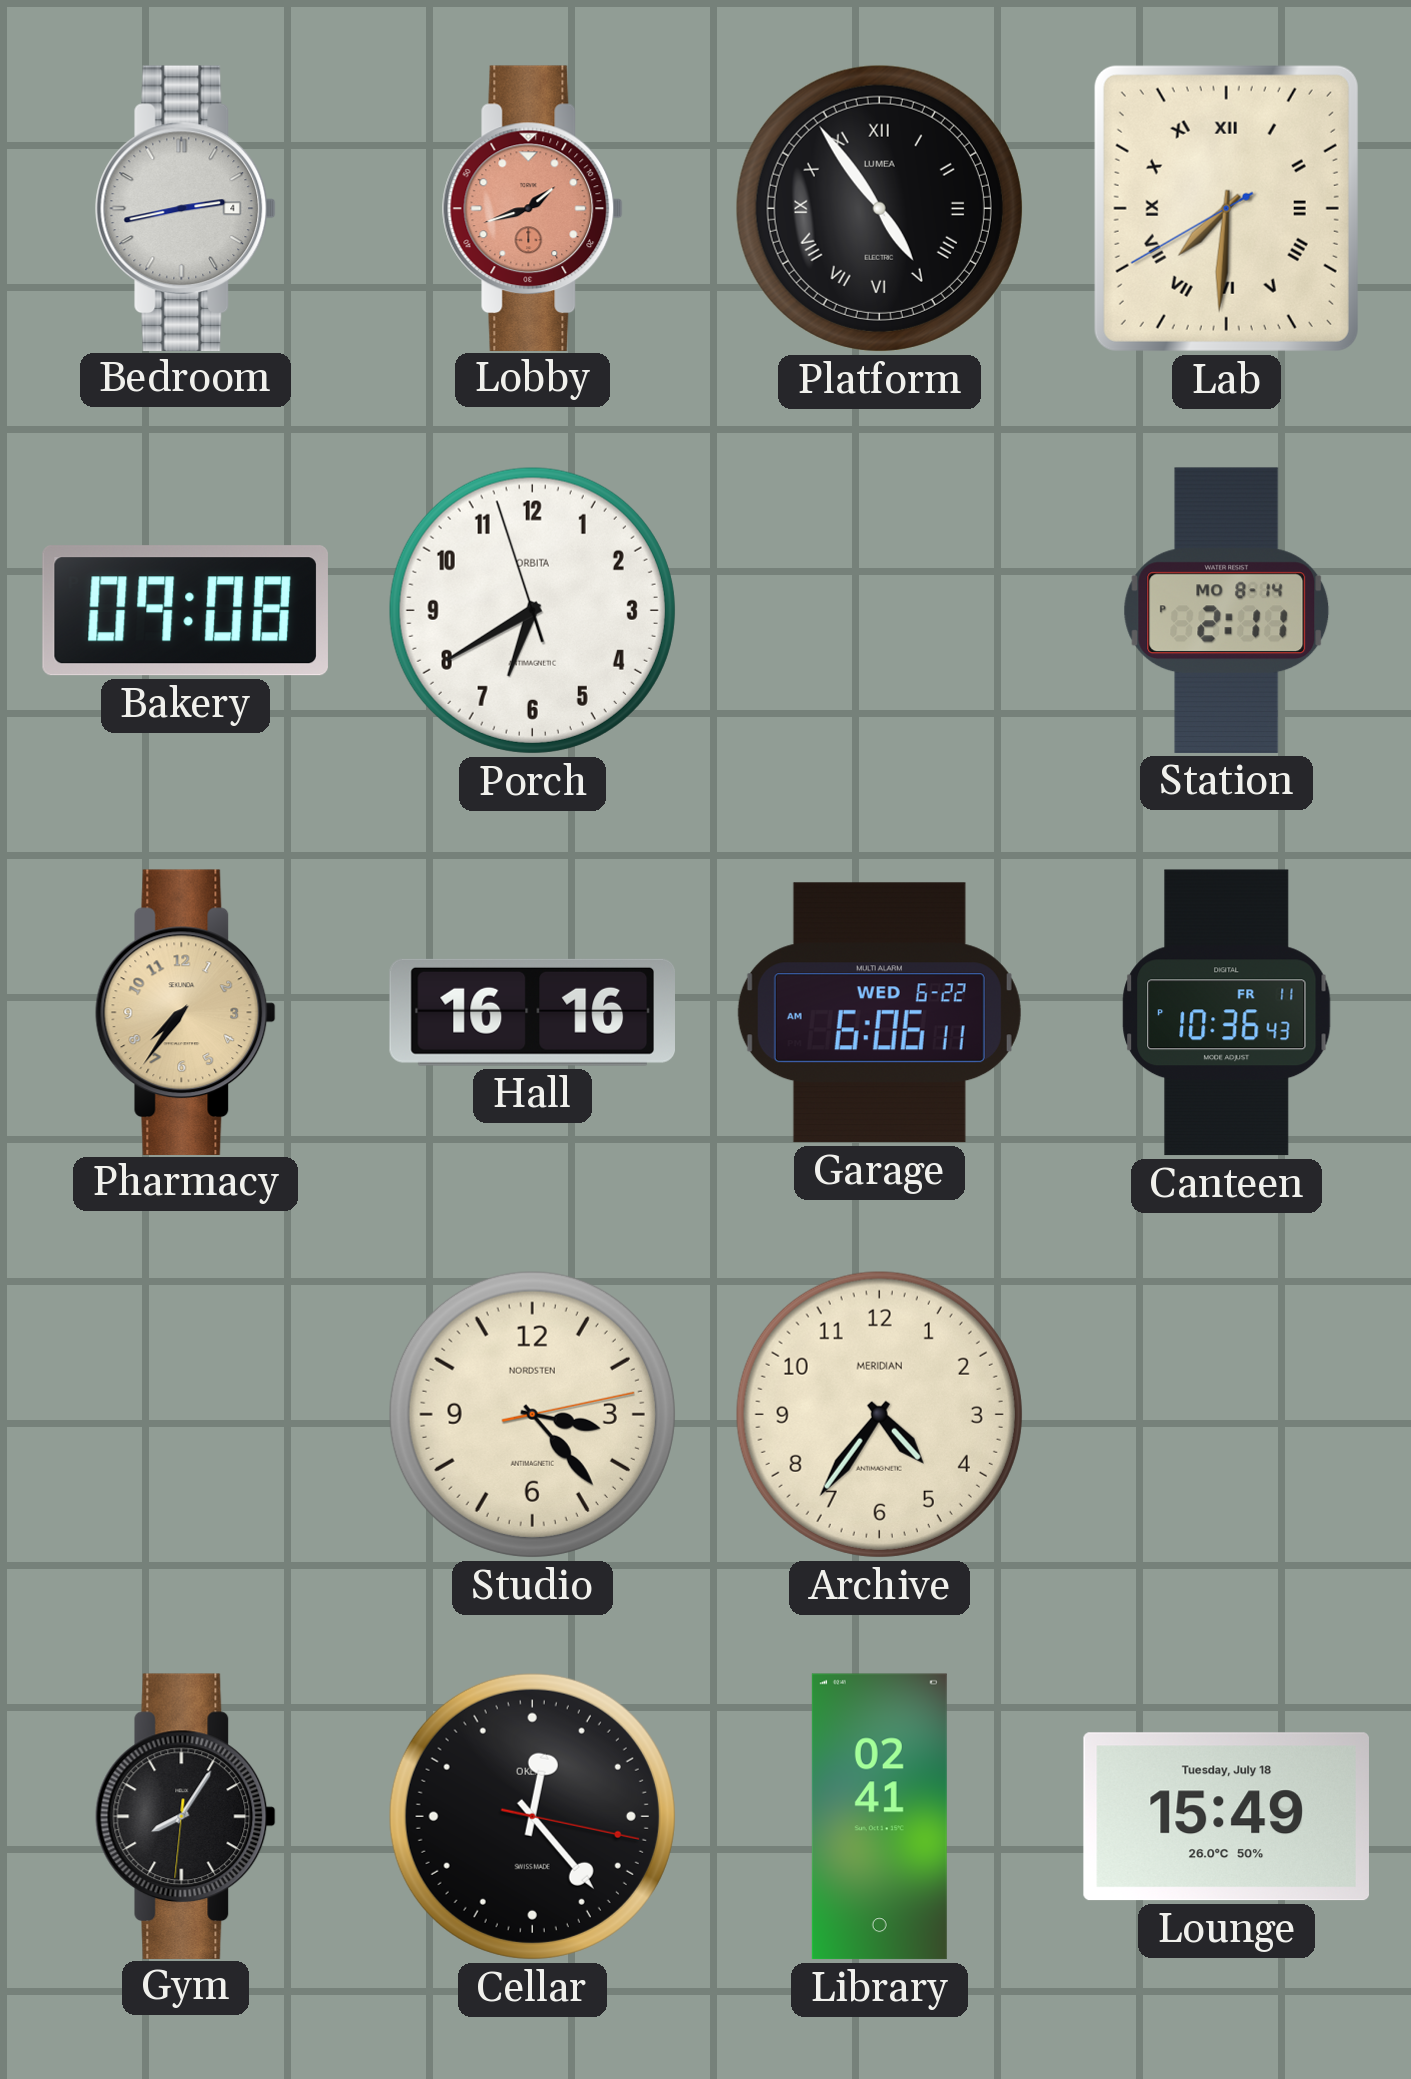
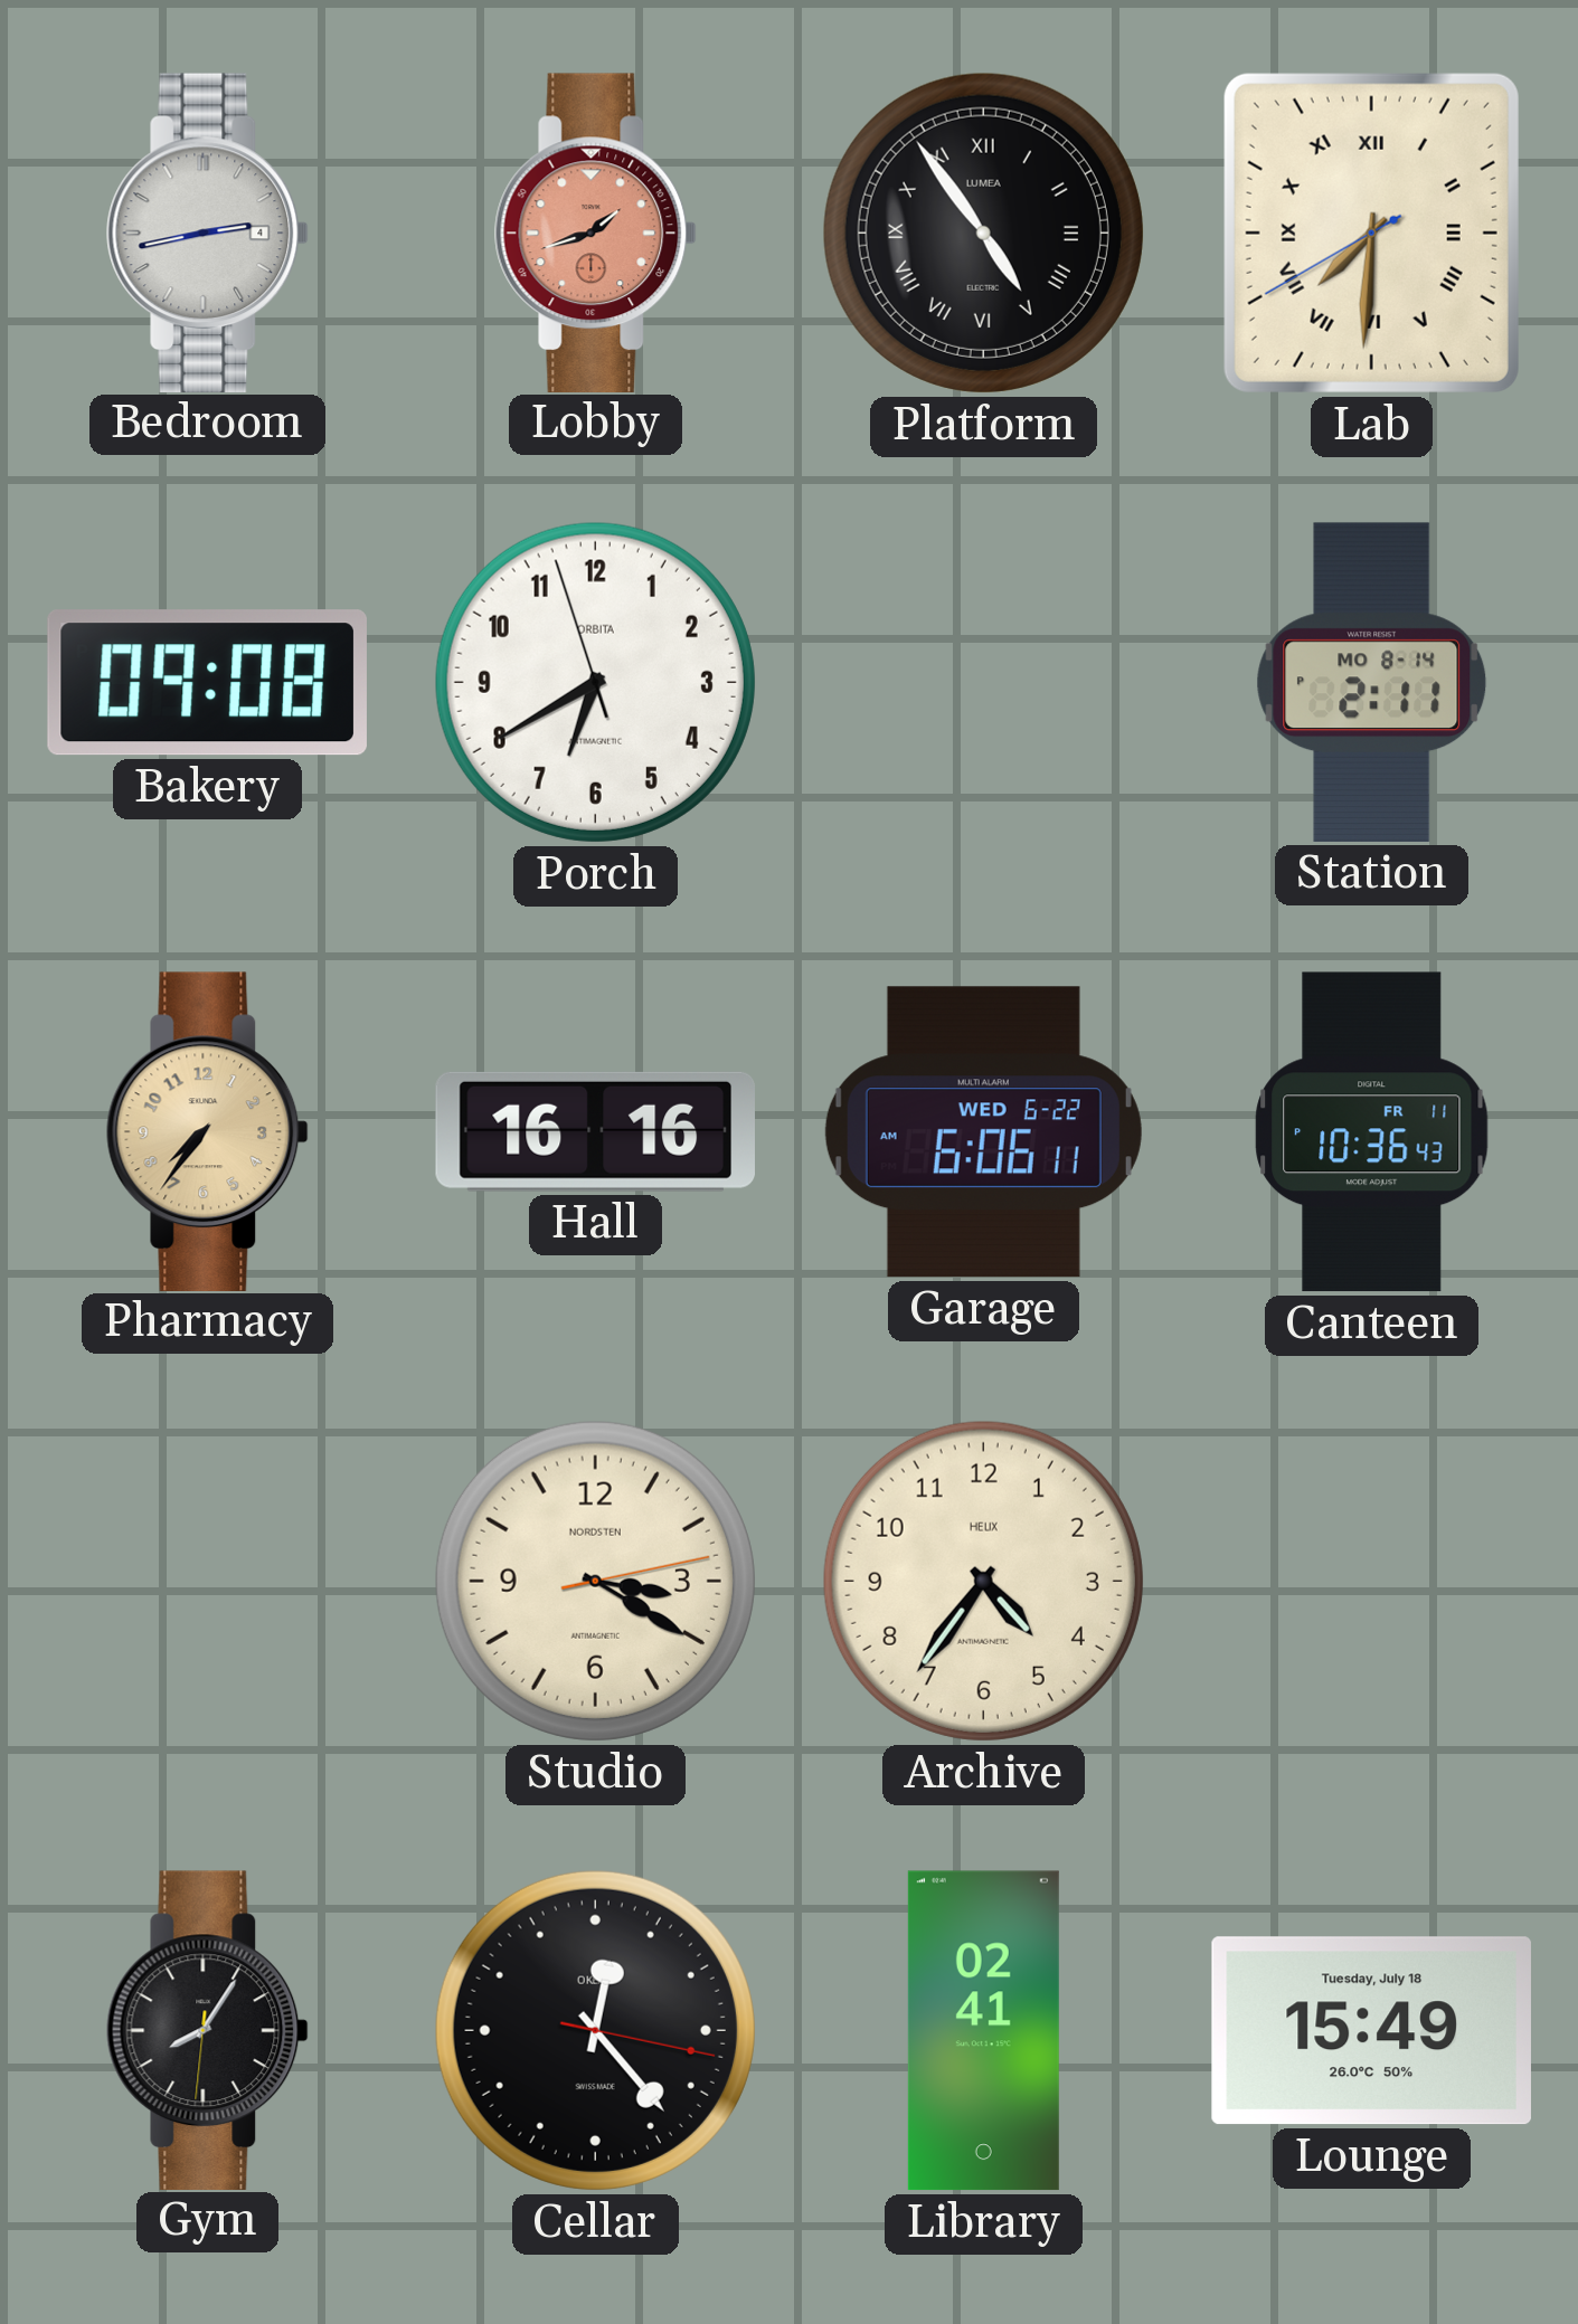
Studio: 3:23 -> 3:20
Archive brand: MERIDIAN -> HELIX
